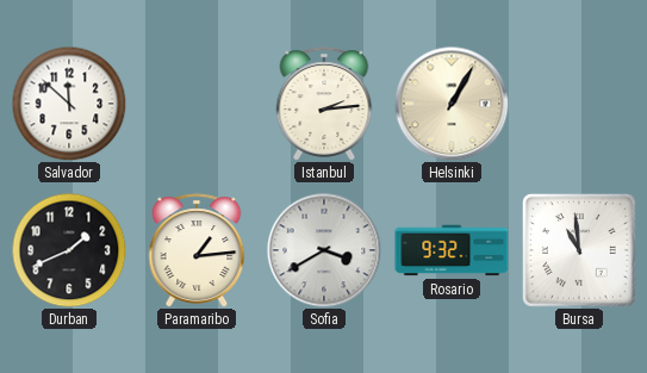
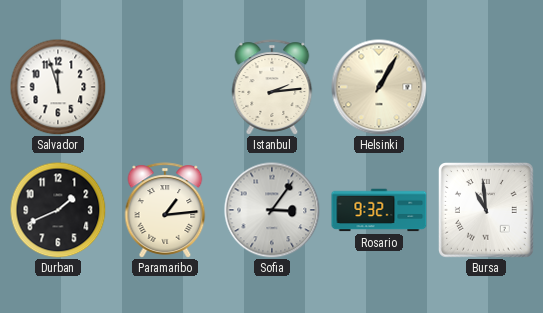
Salvador: 11:52 -> 11:57
Sofia: 3:40 -> 3:06
